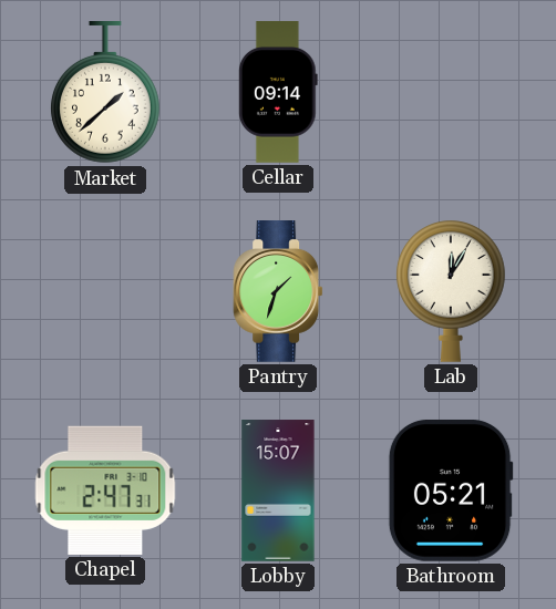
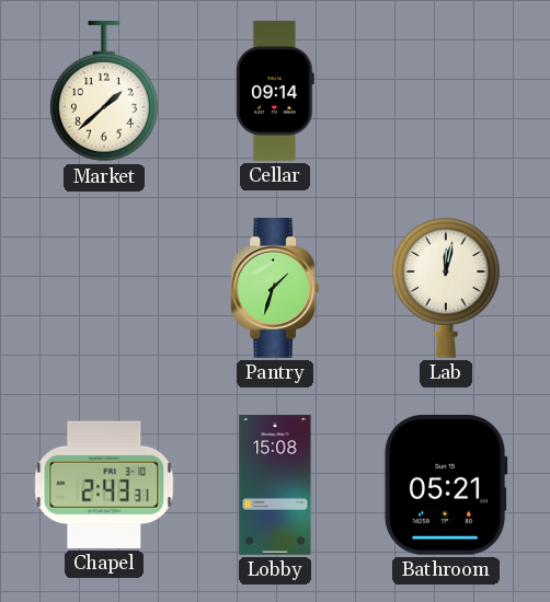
Lab: 12:05 -> 12:02
Chapel: 2:47 -> 2:43
Lobby: 15:07 -> 15:08
